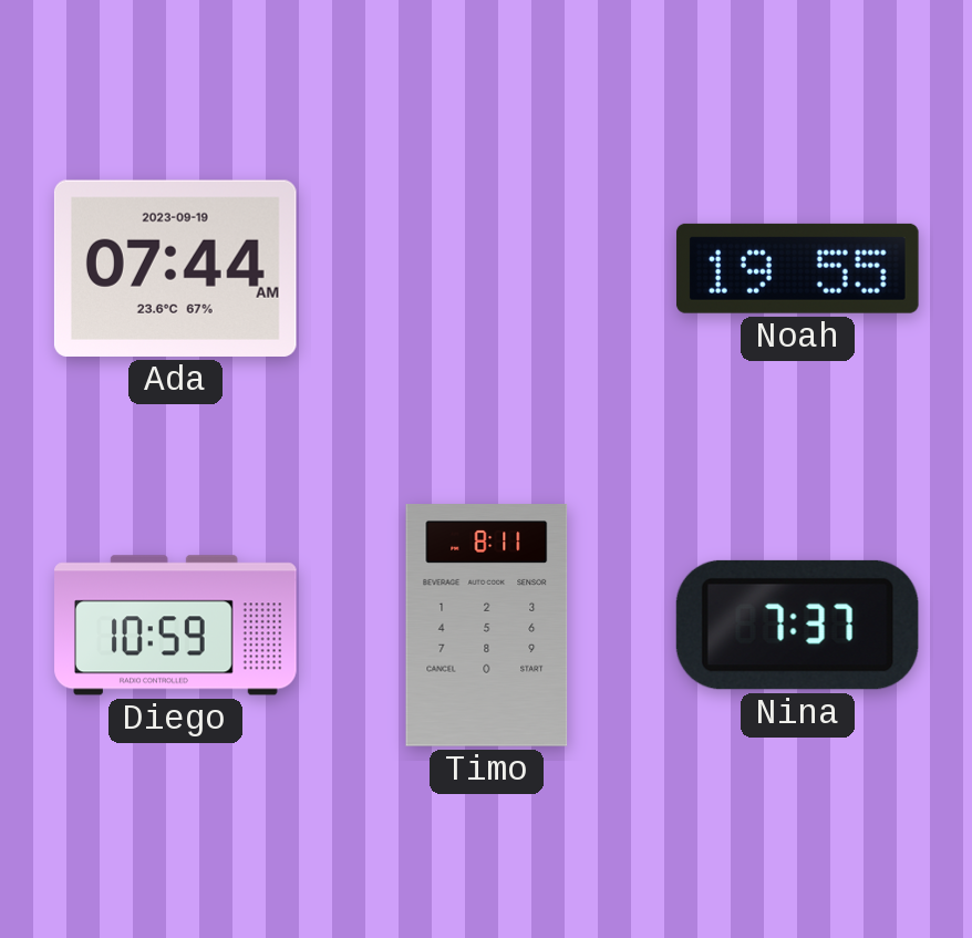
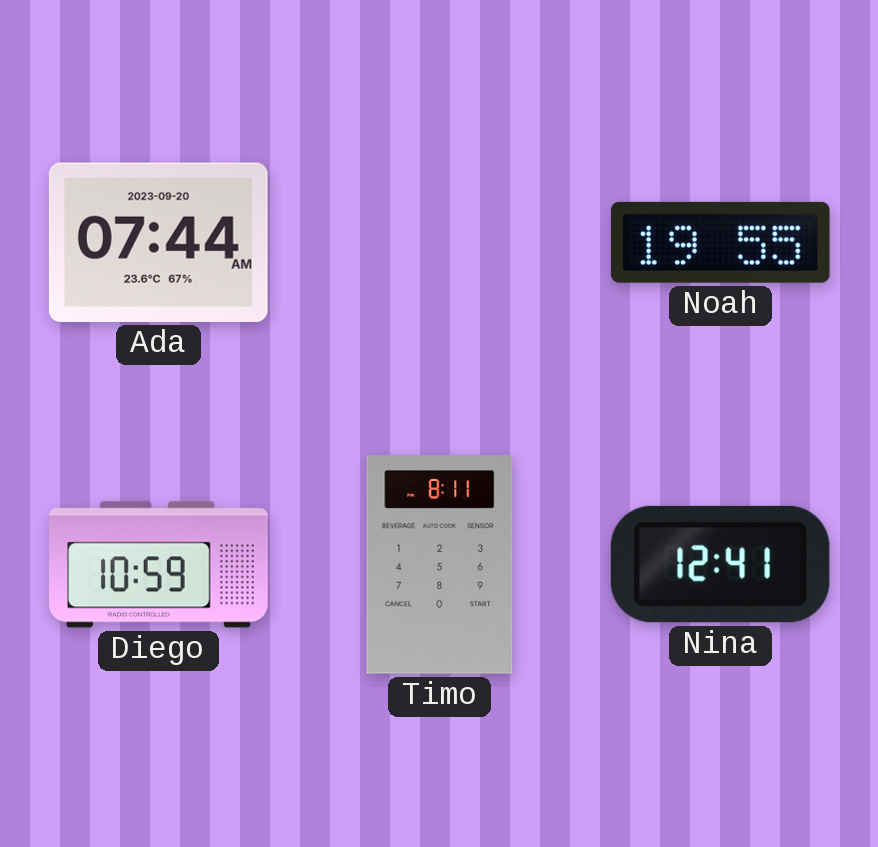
Ada date: 2023-09-19 -> 2023-09-20
Nina: 7:37 -> 12:41
